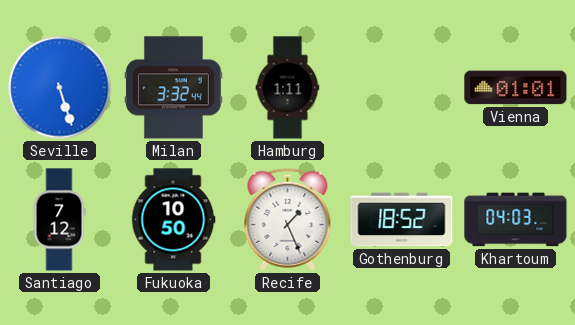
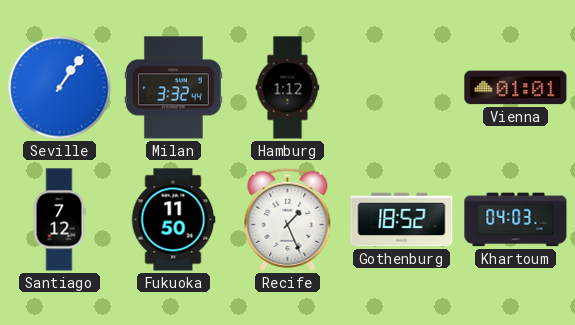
Seville: 5:27 -> 1:06
Hamburg: 1:11 -> 1:12
Fukuoka: 10:50 -> 11:50
